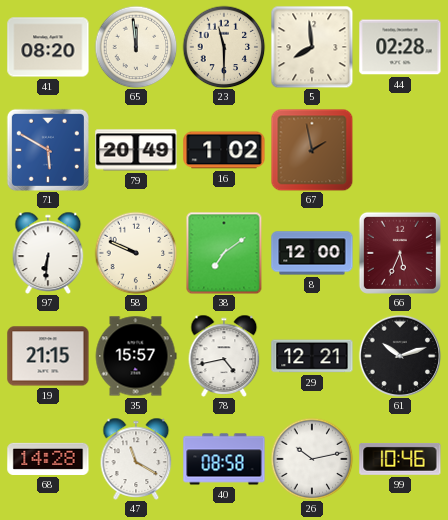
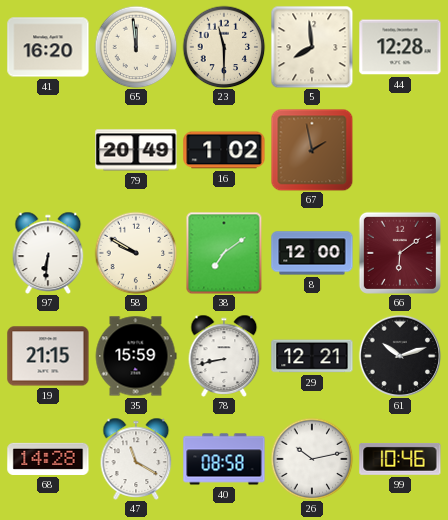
41: 08:20 -> 16:20
44: 02:28 -> 12:28
71: 5:50 -> none
58: 9:49 -> 9:50
66: 5:34 -> 6:09
35: 15:57 -> 15:59
78: 4:43 -> 8:43
